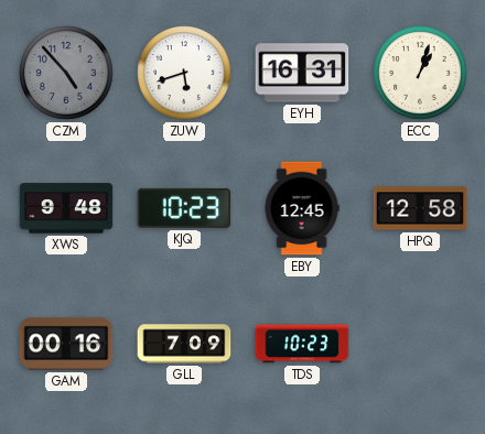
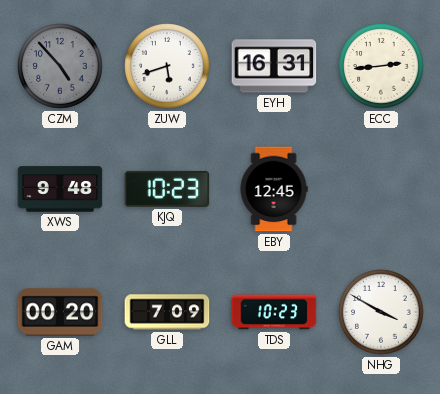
ECC: 1:03 -> 2:44
HPQ: 12:58 -> none
GAM: 00:16 -> 00:20
NHG: none -> 3:50
